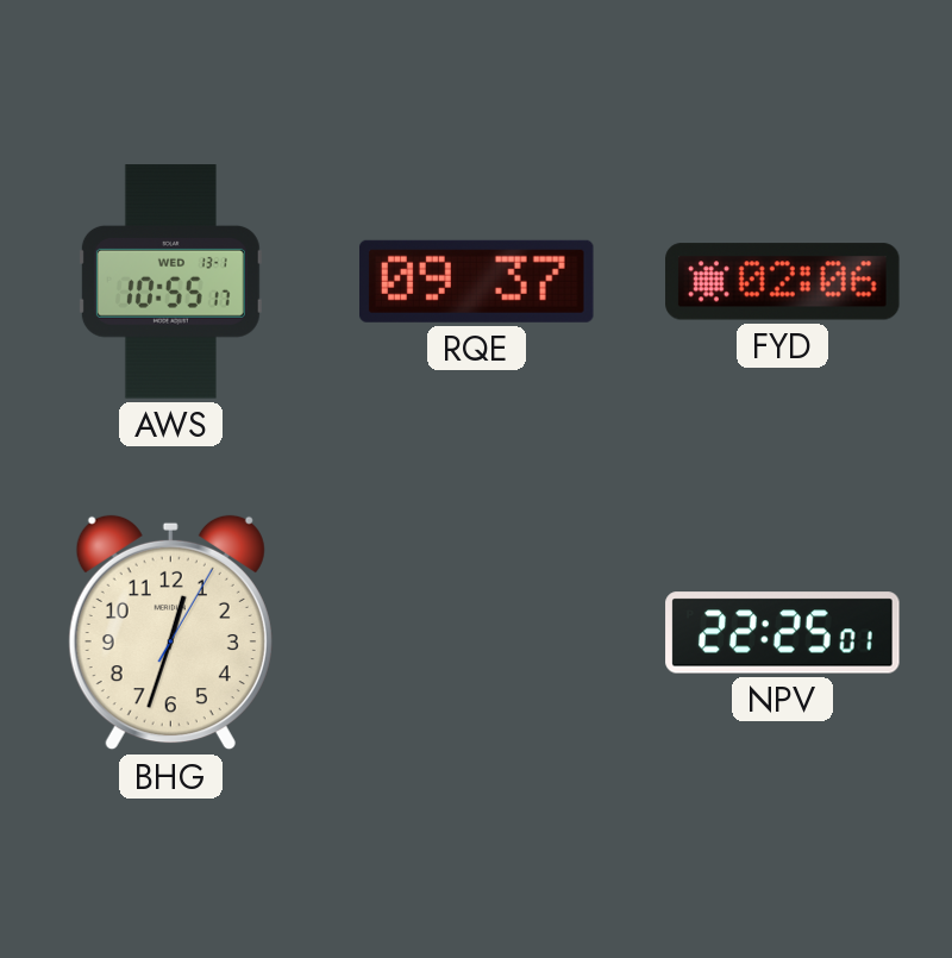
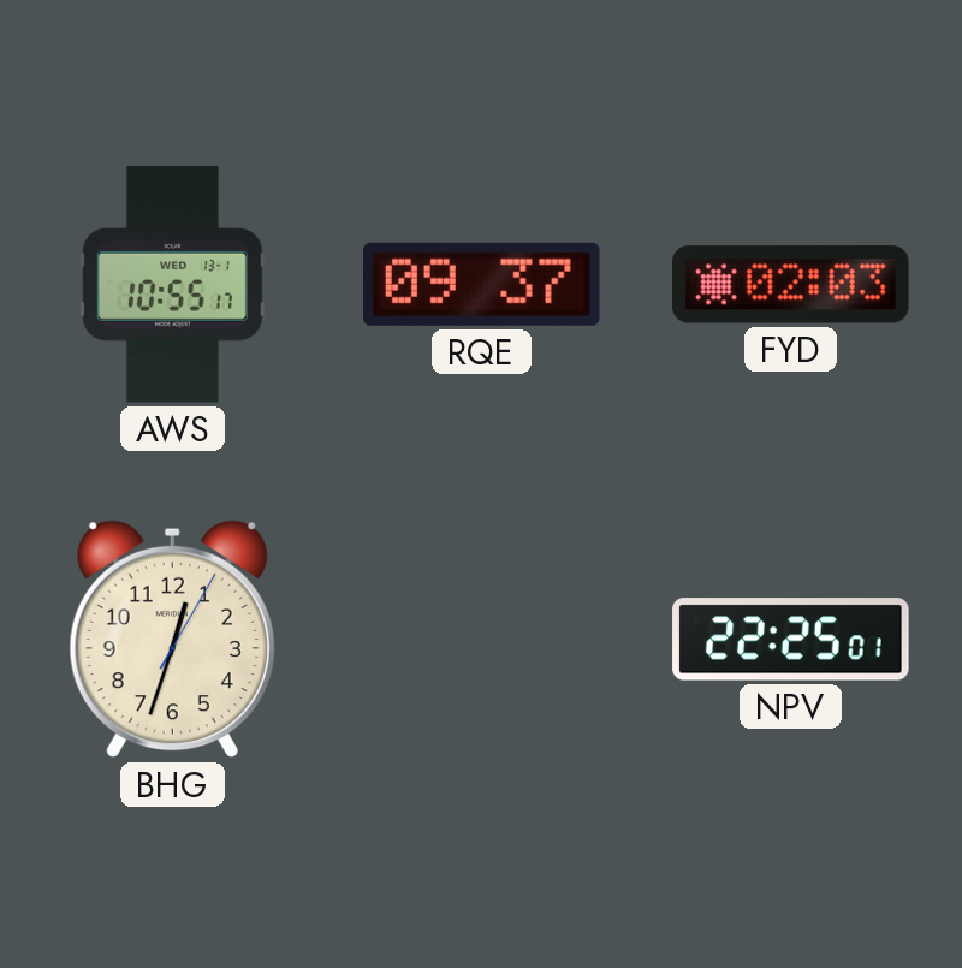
FYD: 02:06 -> 02:03
